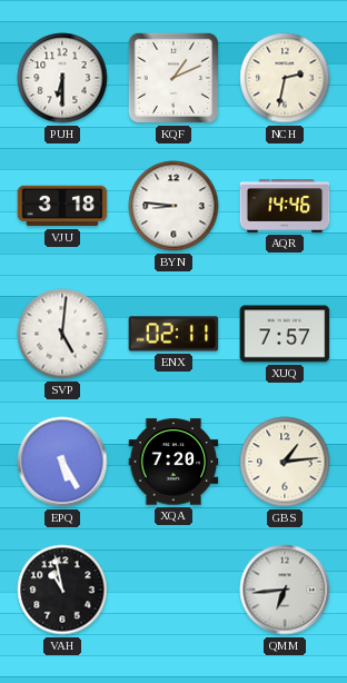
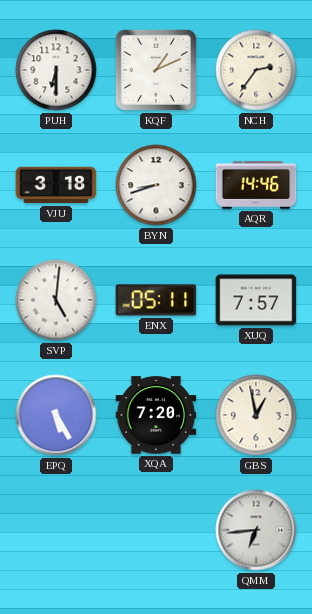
NCH: 2:32 -> 2:36
BYN: 8:46 -> 8:42
ENX: 02:11 -> 05:11
GBS: 1:14 -> 12:58
VAH: 10:58 -> none
